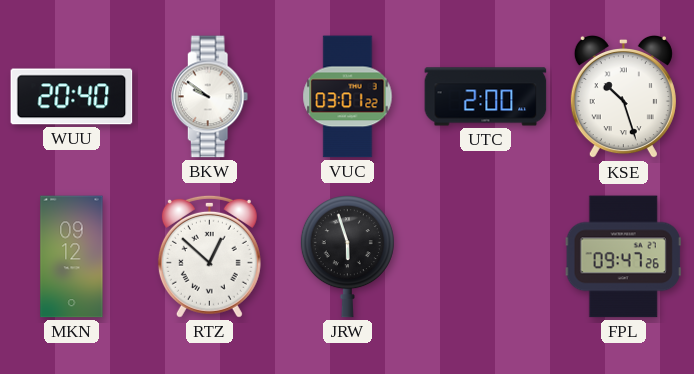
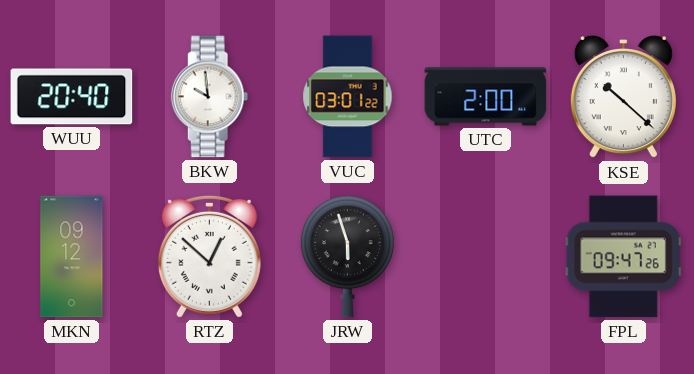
BKW: 9:51 -> 9:59
KSE: 10:27 -> 10:22
